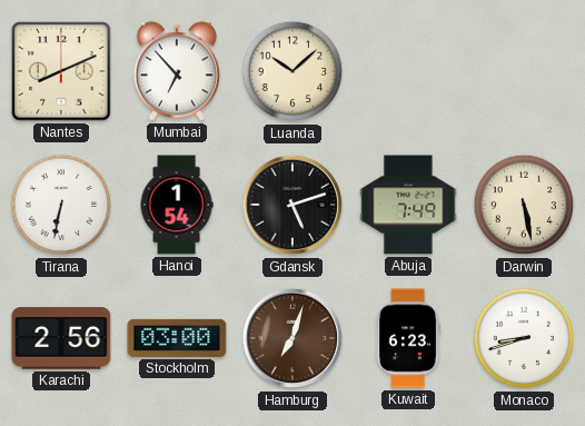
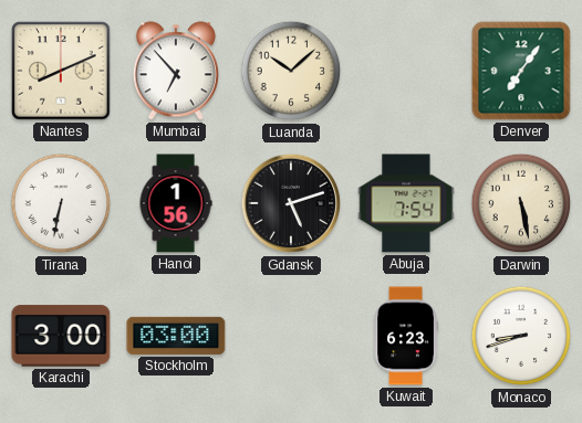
Denver: none -> 7:06
Hanoi: 1:54 -> 1:56
Abuja: 7:49 -> 7:54
Karachi: 2:56 -> 3:00
Hamburg: 7:03 -> none
